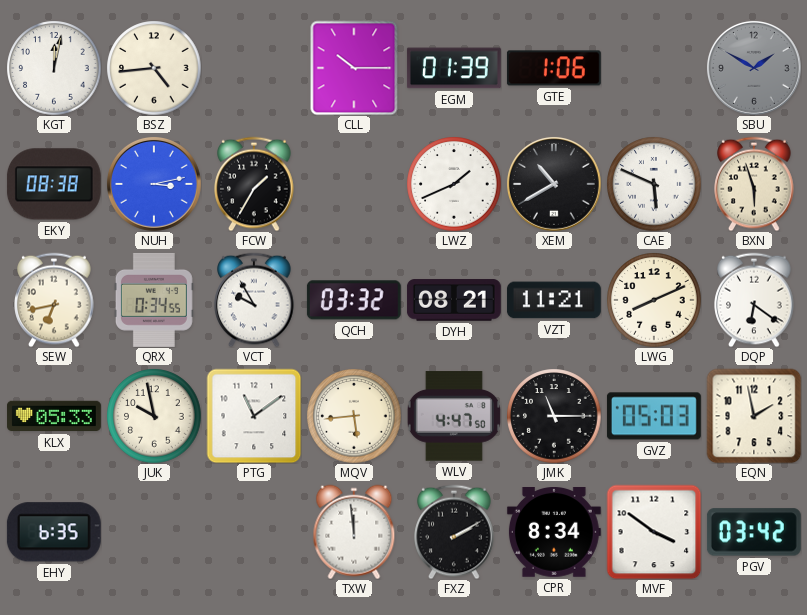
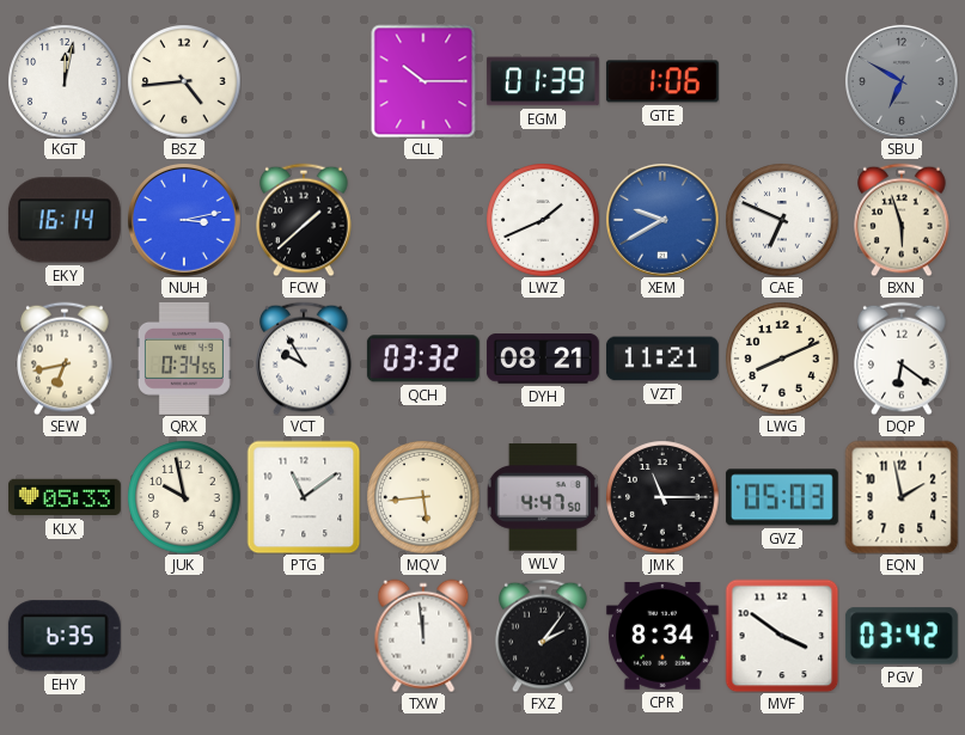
SBU: 1:50 -> 6:50
EKY: 08:38 -> 16:14
FCW: 1:35 -> 1:38
XEM: 10:40 -> 9:40
XEM dial: black -> blue
CAE: 5:49 -> 6:49
FXZ: 2:10 -> 2:06
